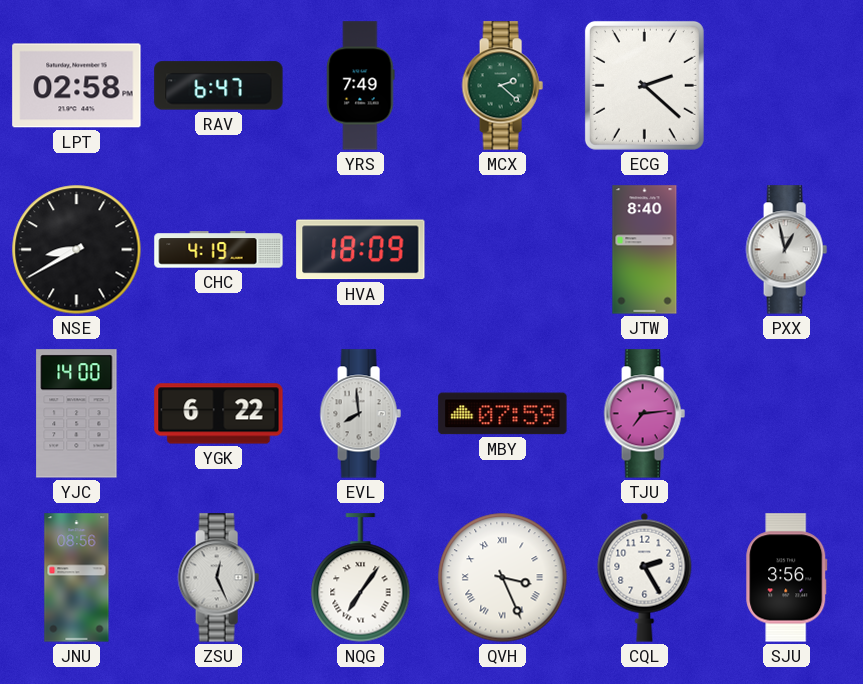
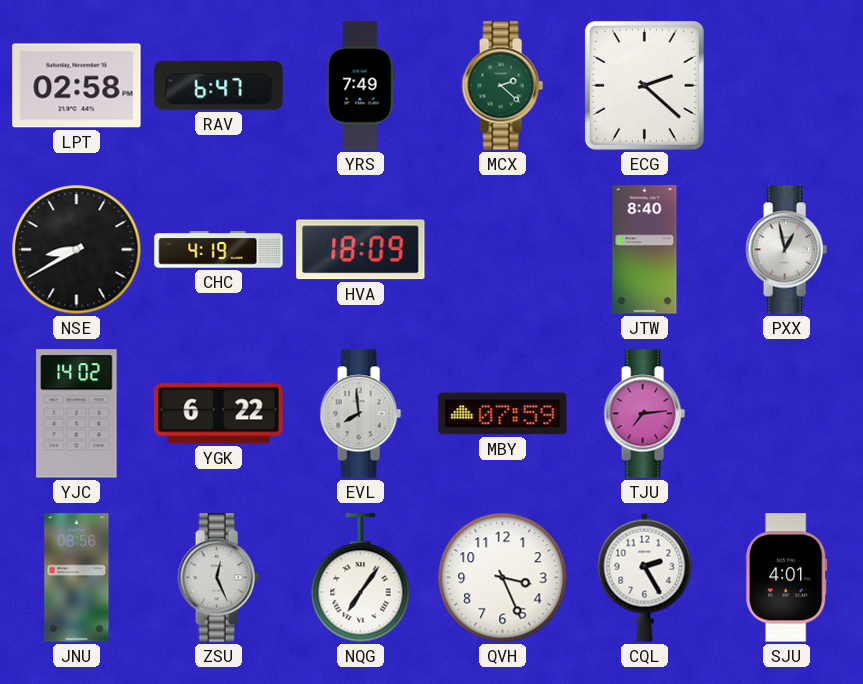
YJC: 14:00 -> 14:02
QVH numerals: Roman -> Arabic
SJU: 3:56 -> 4:01
